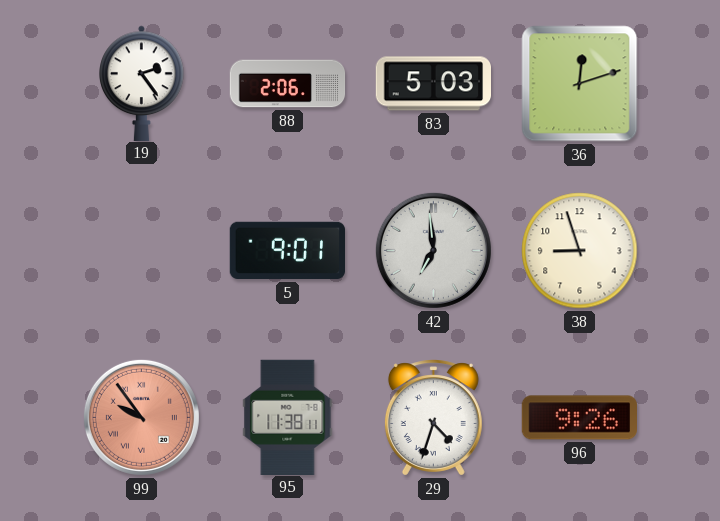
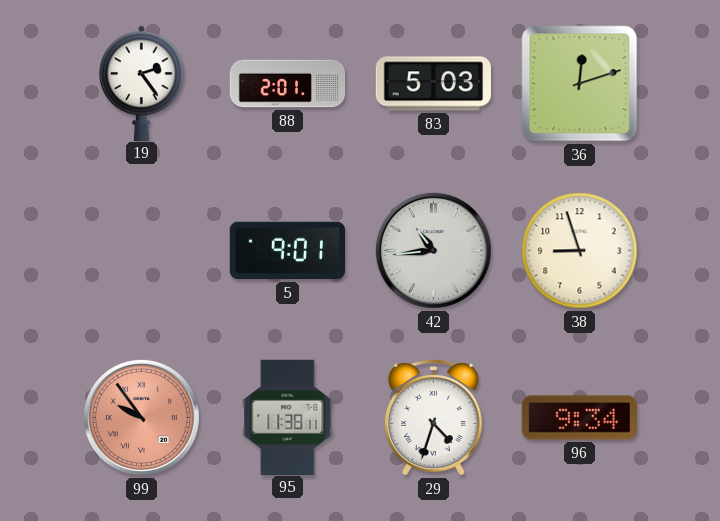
88: 2:06 -> 2:01
42: 6:59 -> 10:44
96: 9:26 -> 9:34
